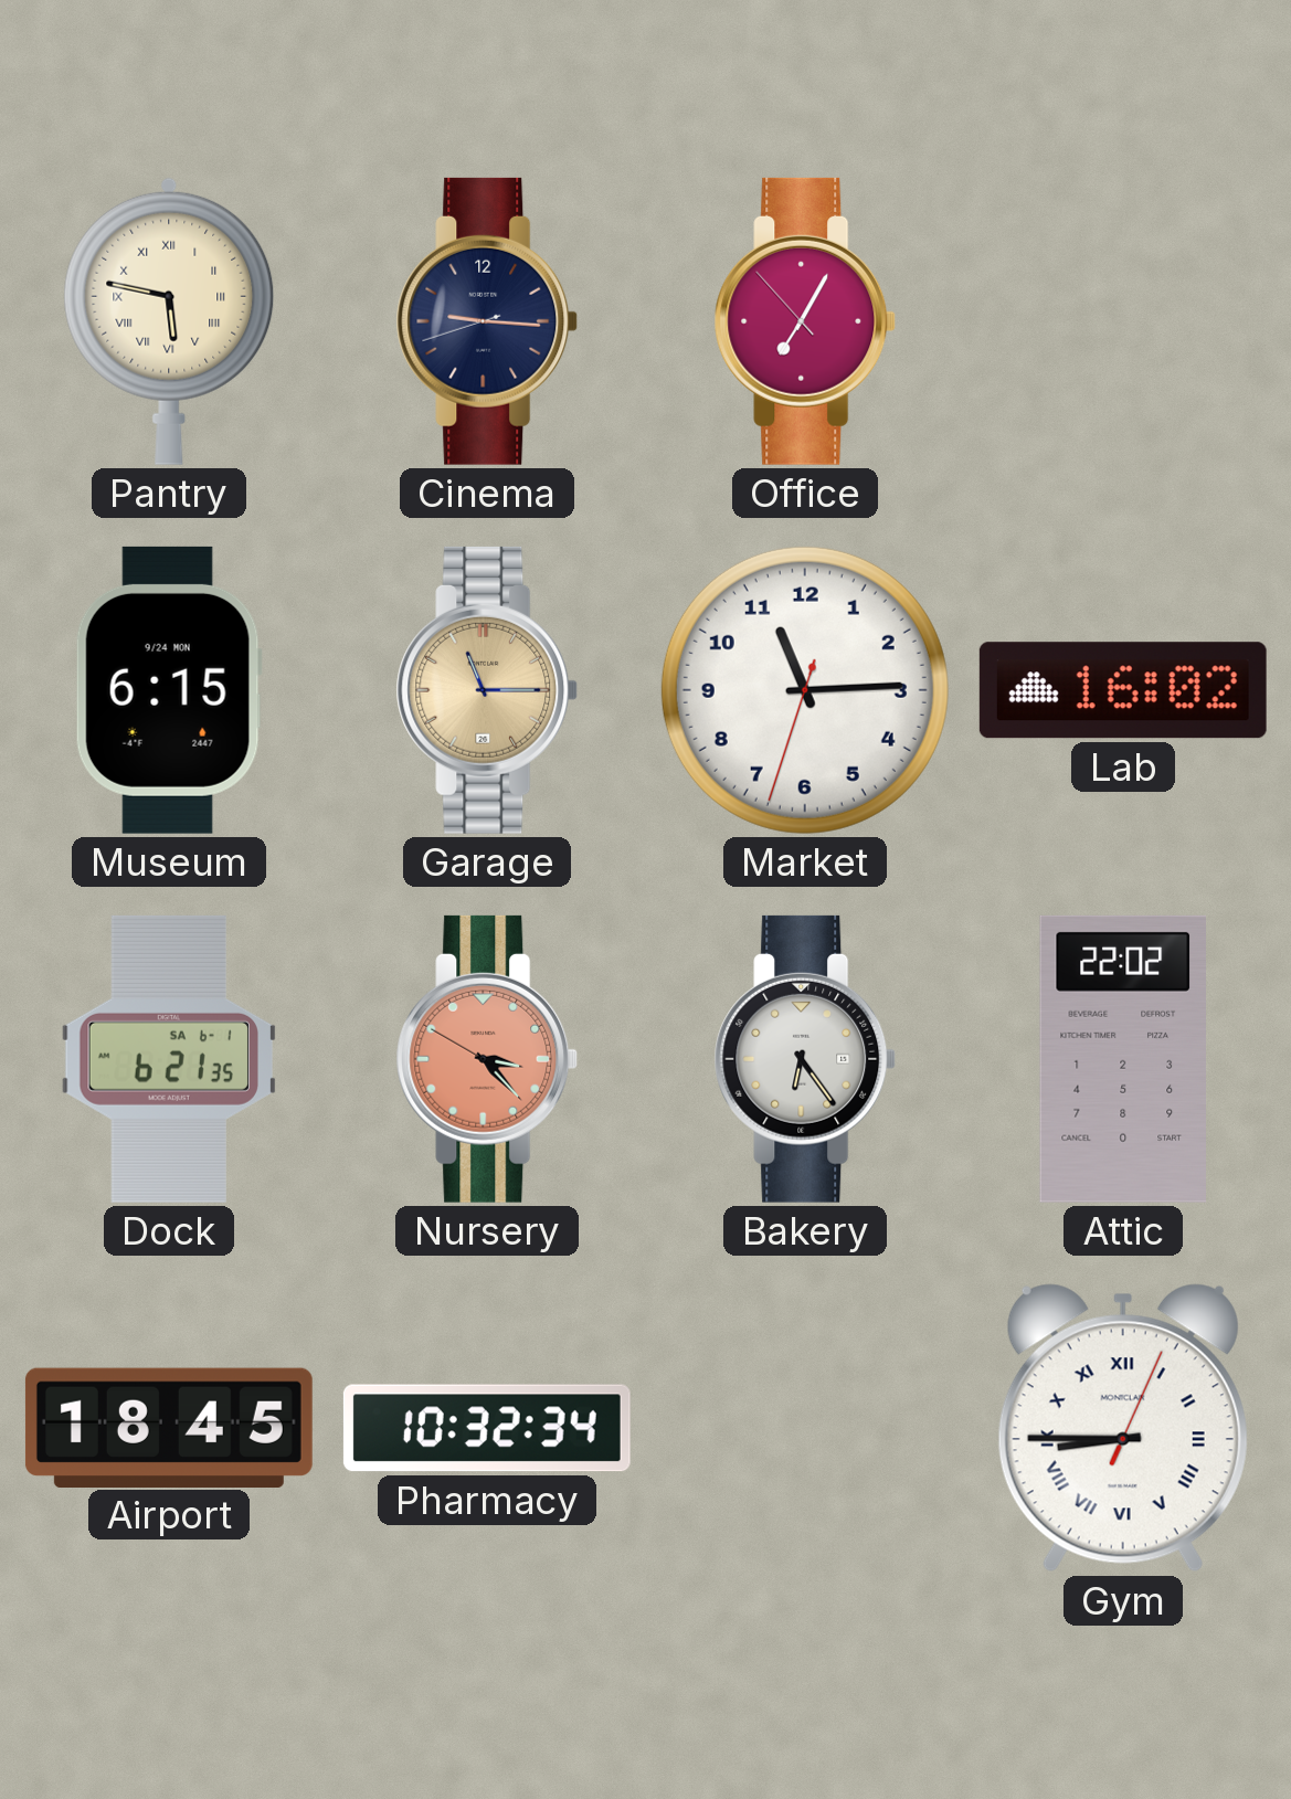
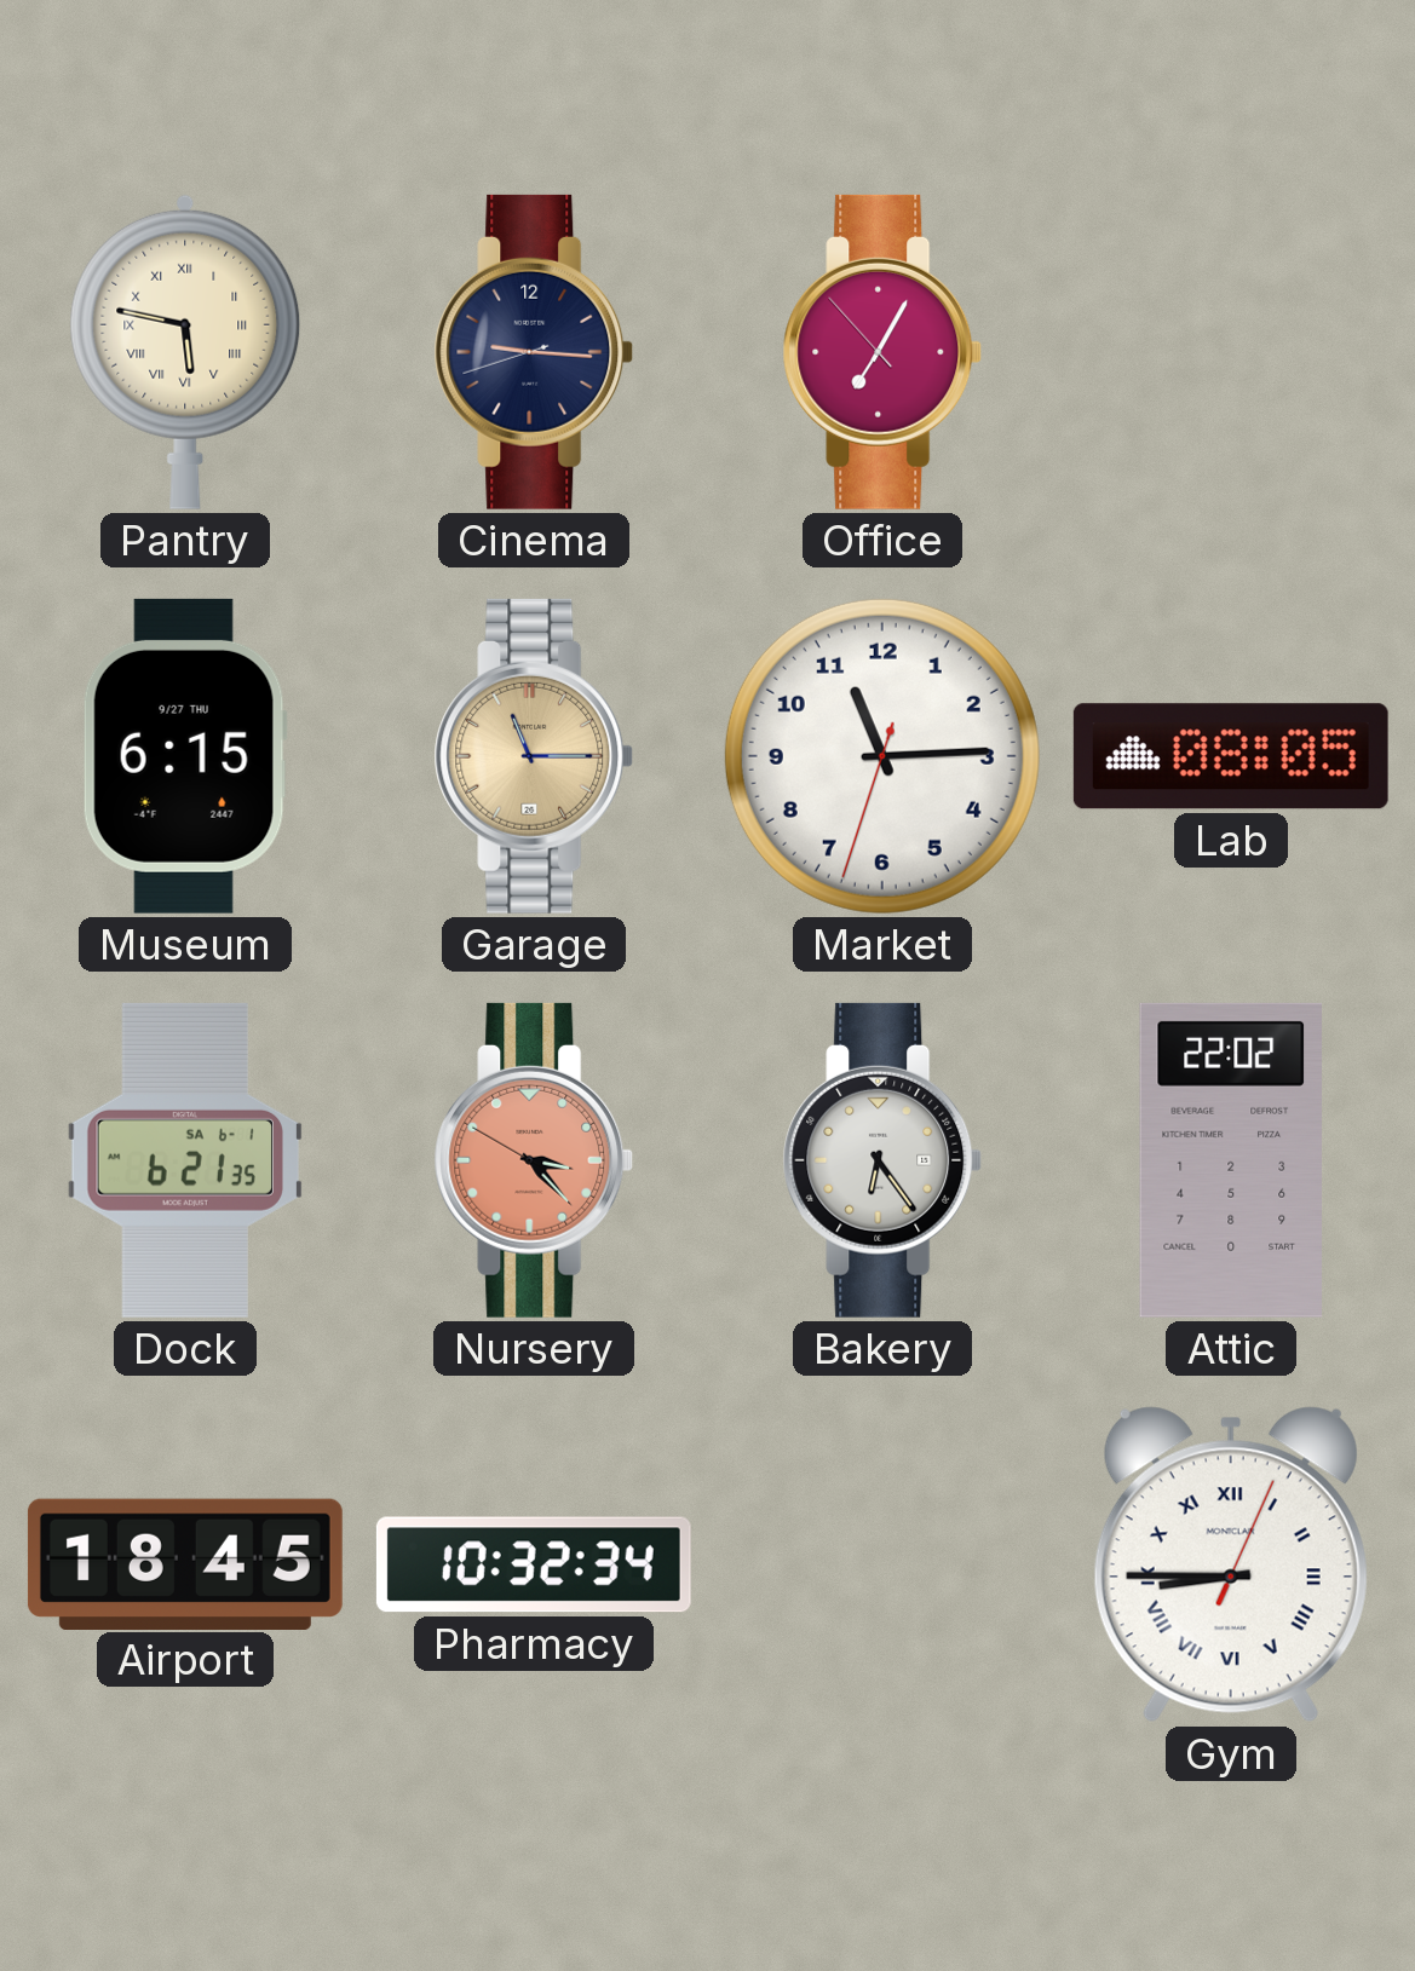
Museum date: 9/24 MON -> 9/27 THU
Lab: 16:02 -> 08:05
